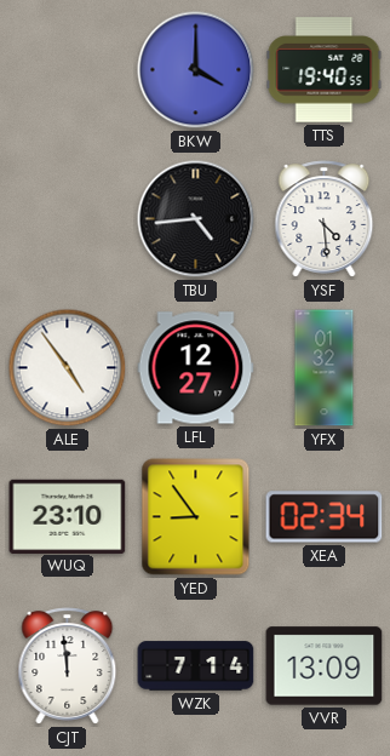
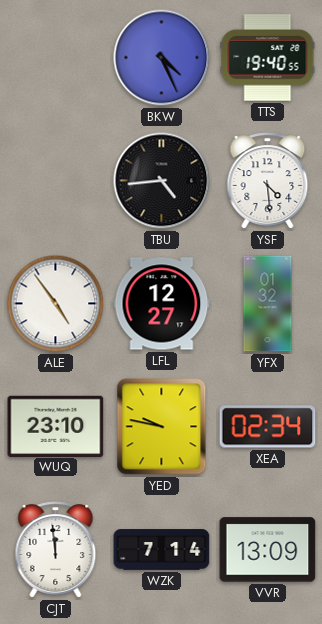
BKW: 4:00 -> 4:26
YED: 8:54 -> 9:47
